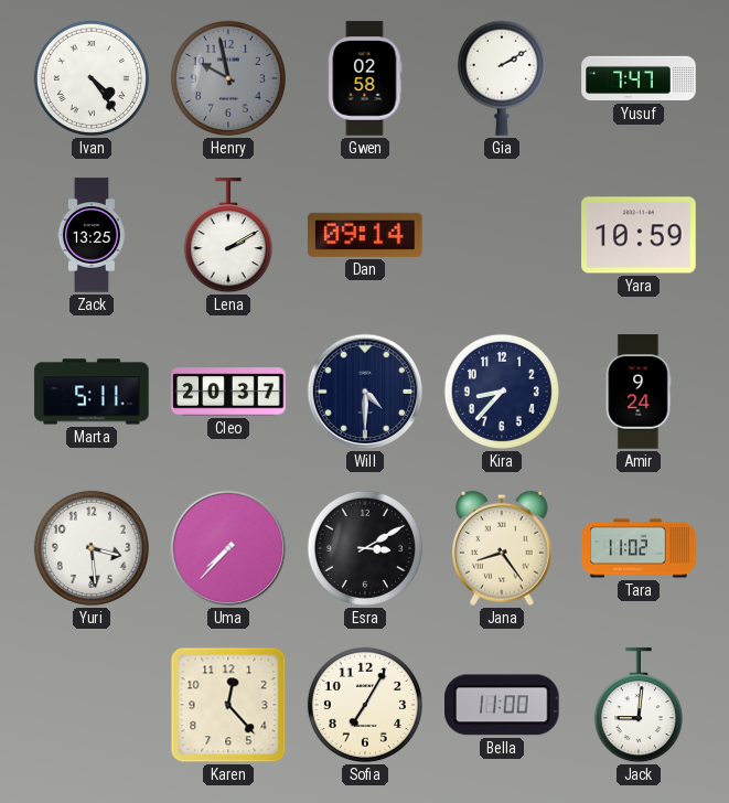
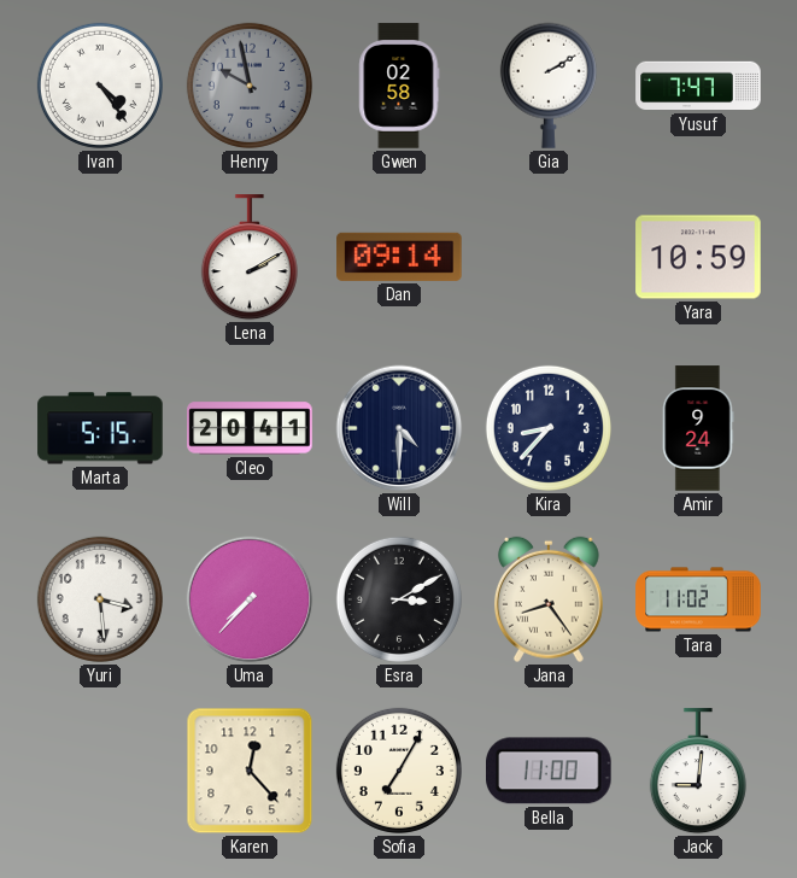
Zack: 13:25 -> none
Marta: 5:11 -> 5:15
Cleo: 20:37 -> 20:41
